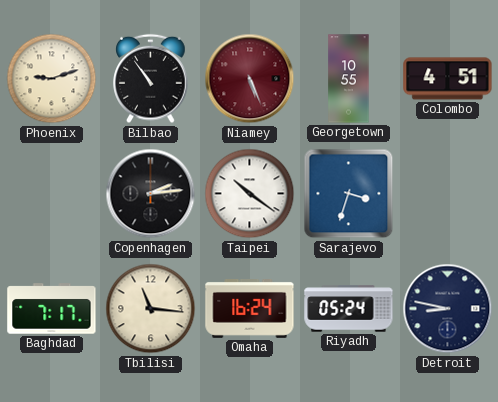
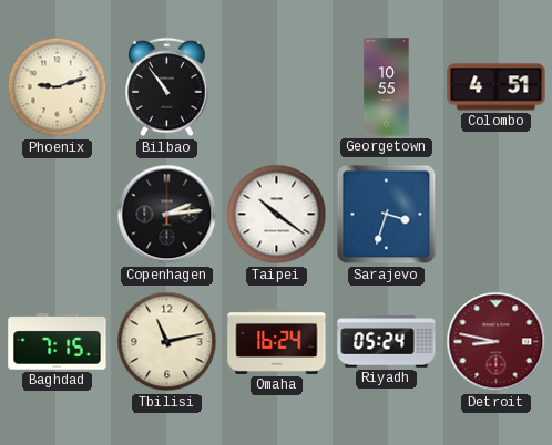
Niamey: 5:26 -> none
Baghdad: 7:17 -> 7:15
Tbilisi: 11:16 -> 11:13
Detroit dial: navy -> burgundy
